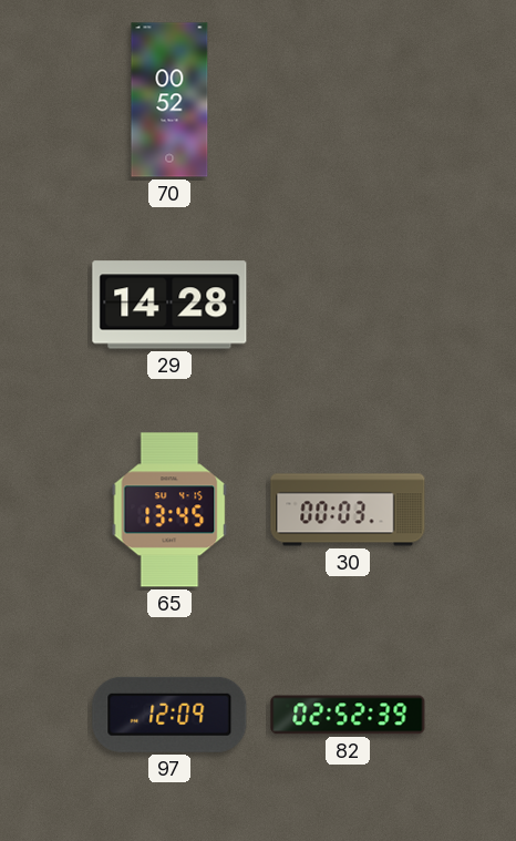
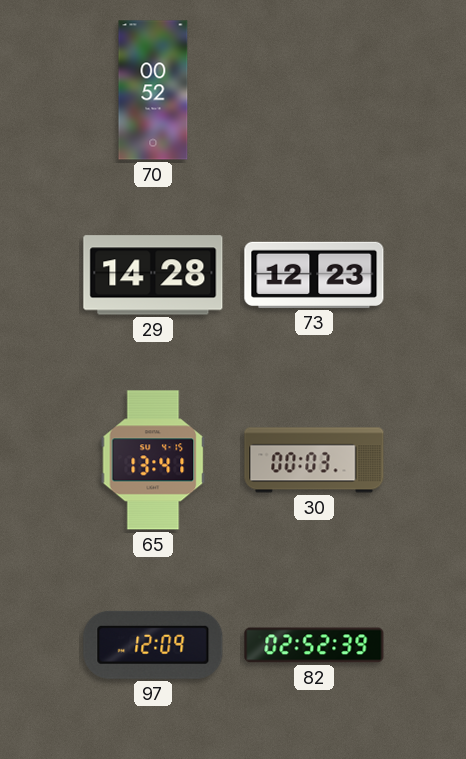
73: none -> 12:23
65: 13:45 -> 13:41
